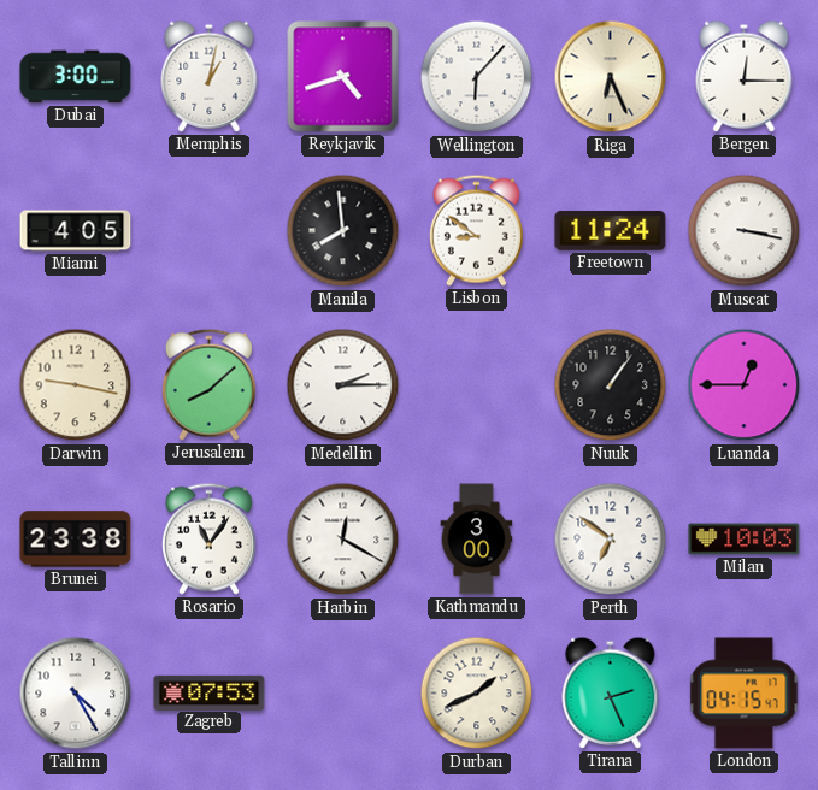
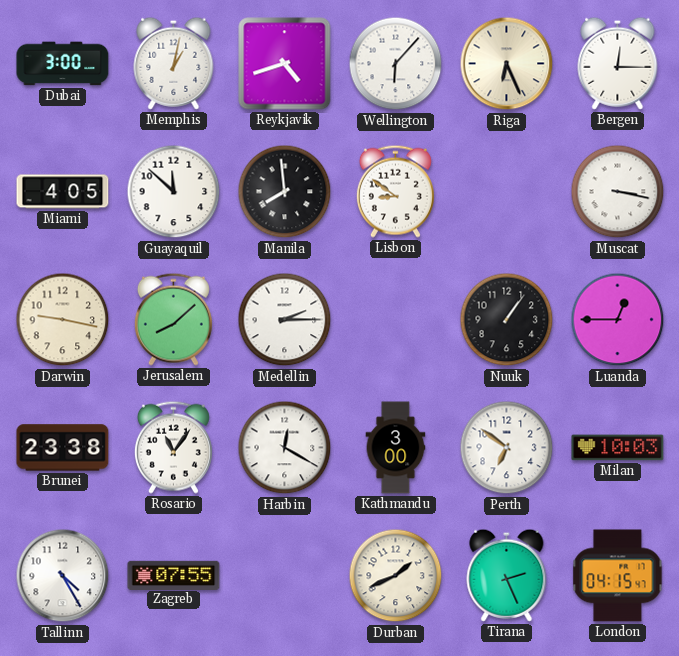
Guayaquil: none -> 11:52
Freetown: 11:24 -> none
Zagreb: 07:53 -> 07:55
